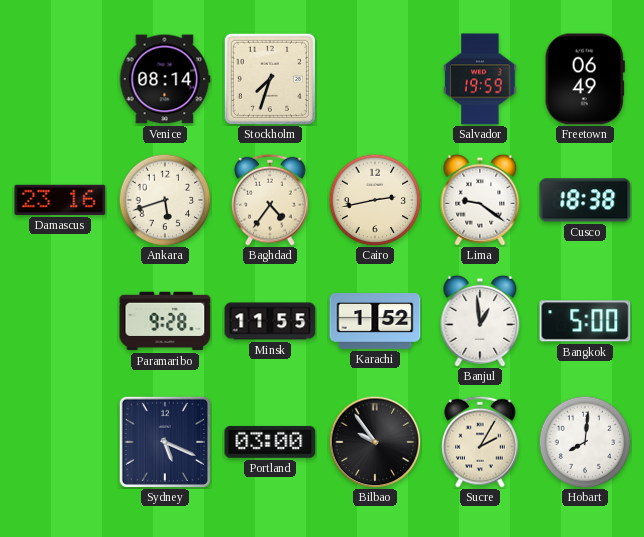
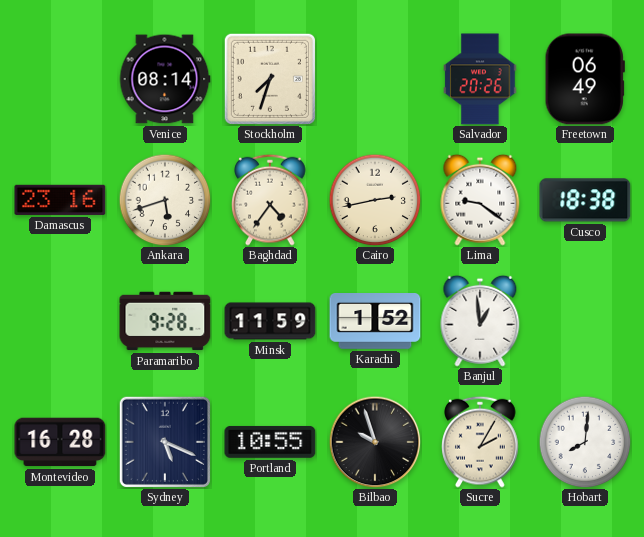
Salvador: 19:59 -> 20:26
Minsk: 11:55 -> 11:59
Bangkok: 5:00 -> none
Montevideo: none -> 16:28
Portland: 03:00 -> 10:55
Bilbao: 9:54 -> 9:57
